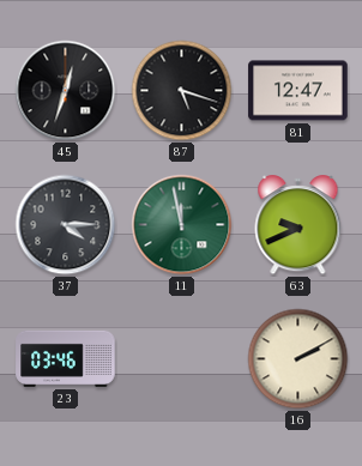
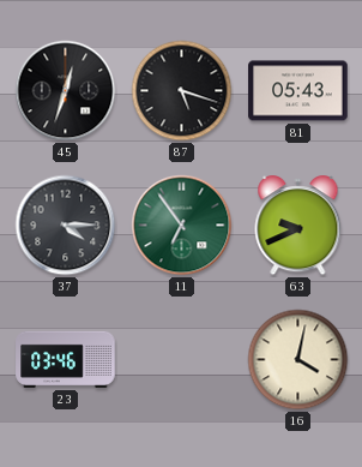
81: 12:47 -> 05:43
11: 11:58 -> 6:54
16: 2:10 -> 4:02
